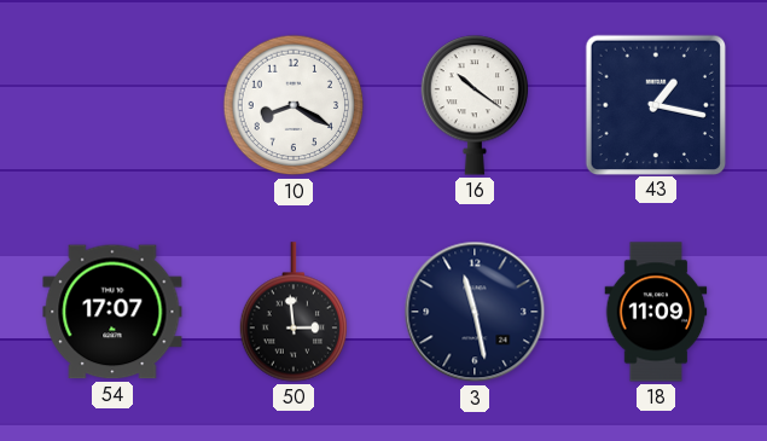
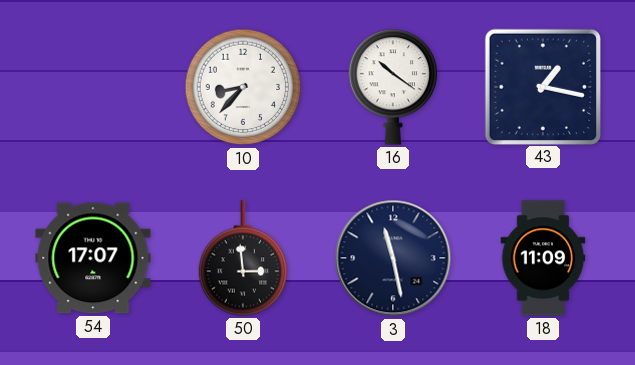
10: 8:20 -> 8:37
